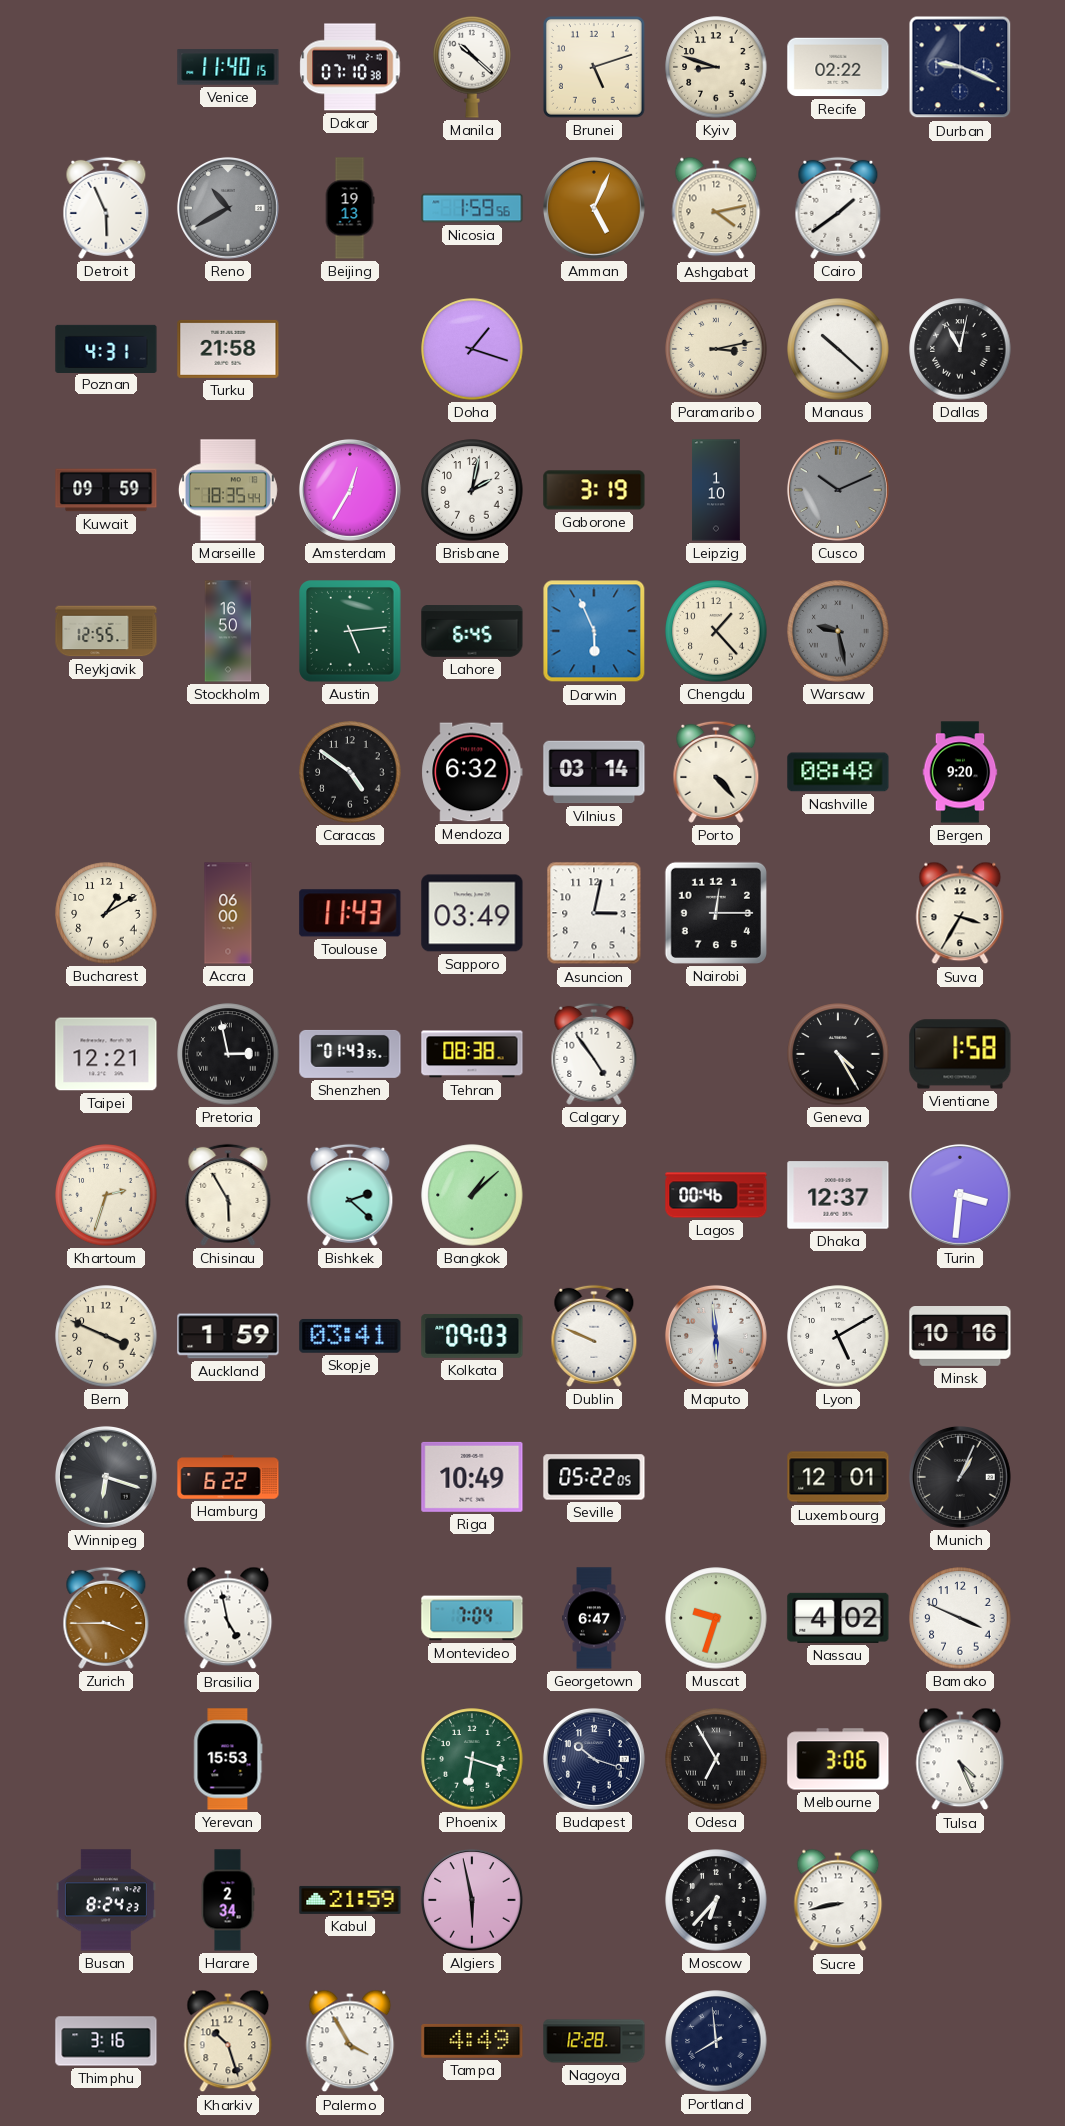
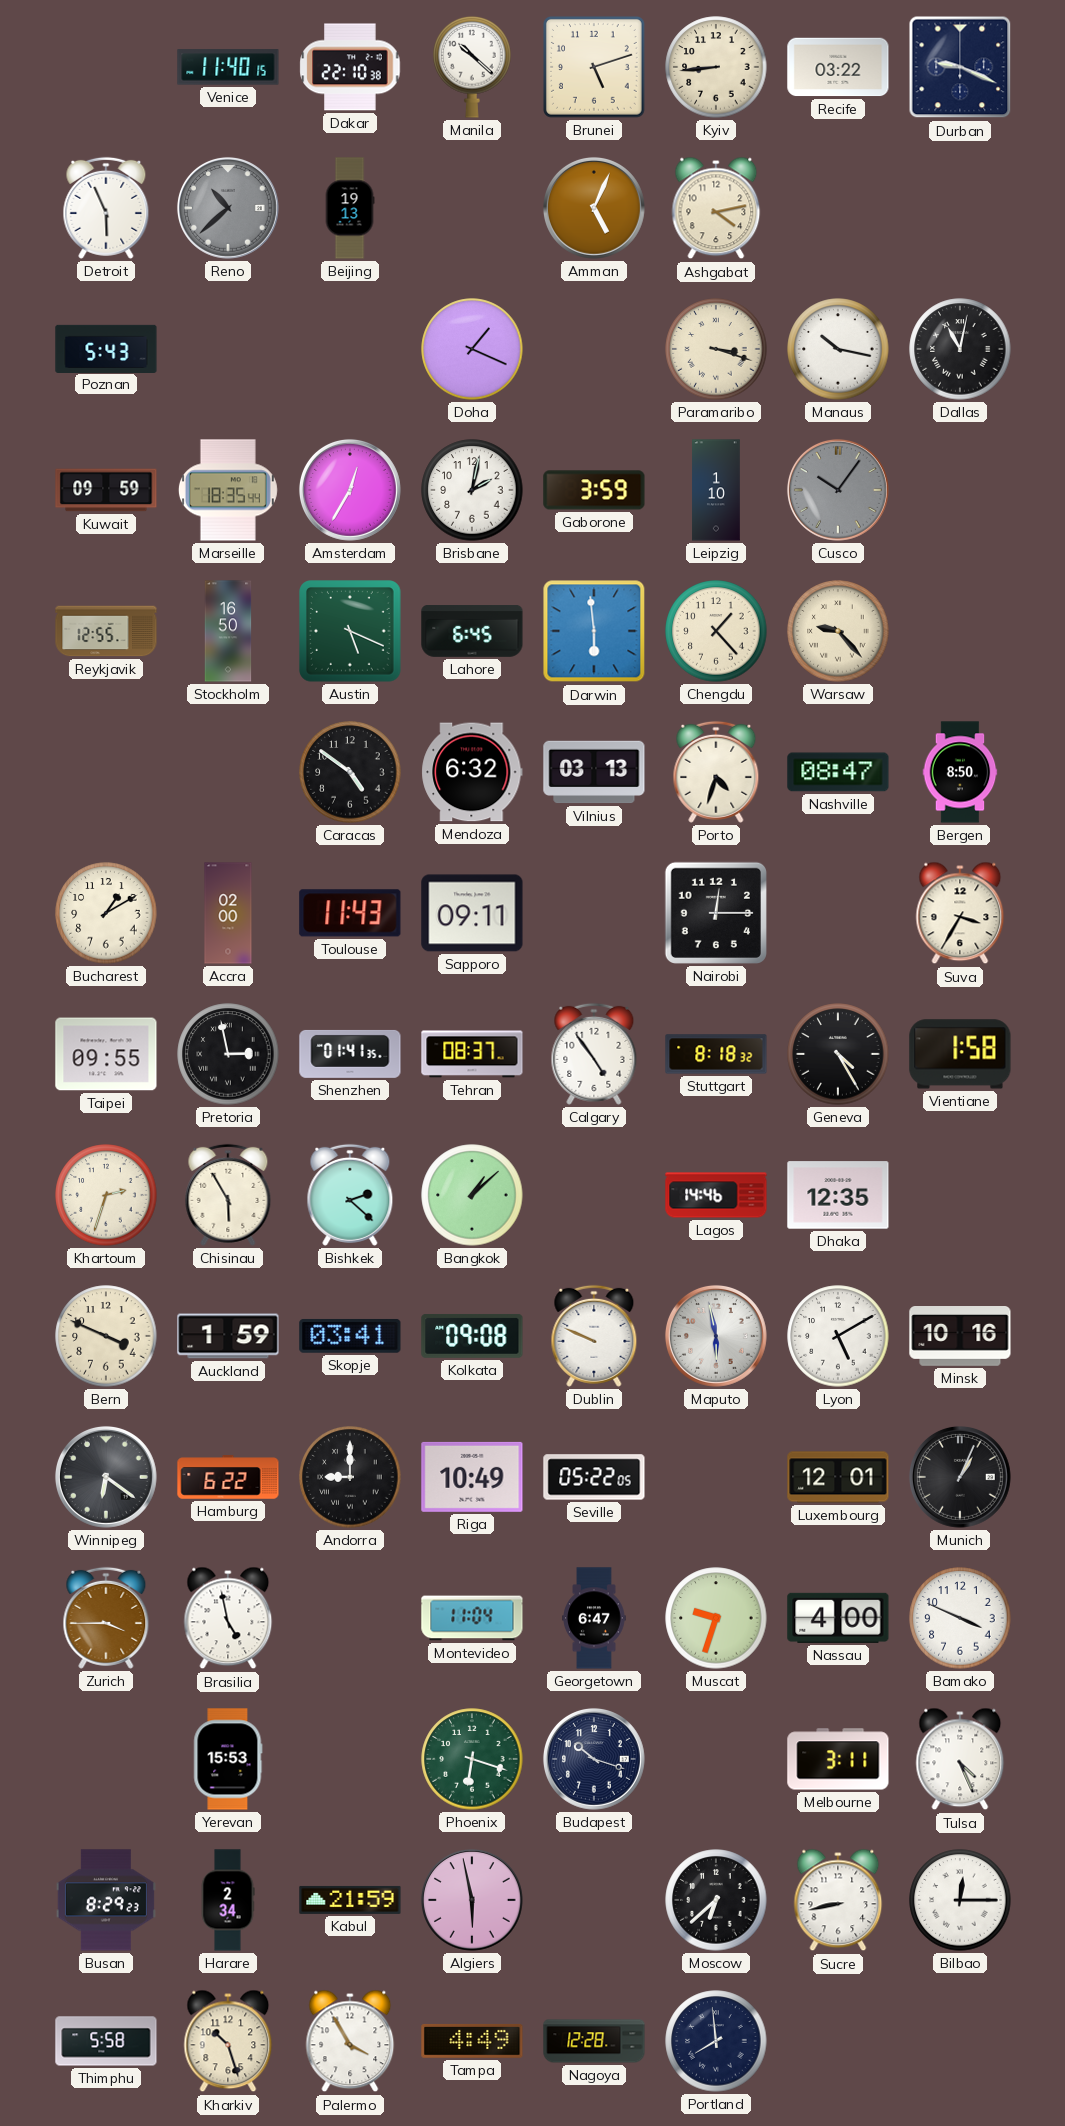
Dakar: 07:10 -> 22:10
Kyiv: 8:48 -> 8:44
Recife: 02:22 -> 03:22
Reno: 10:40 -> 10:38
Nicosia: 1:59 -> none
Cairo: 1:39 -> none
Poznan: 4:31 -> 5:43
Turku: 21:58 -> none
Doha: 1:18 -> 1:19
Paramaribo: 3:13 -> 3:18
Manaus: 10:22 -> 10:17
Gaborone: 3:19 -> 3:59
Cusco: 10:11 -> 10:06
Austin: 5:14 -> 5:19
Darwin: 5:56 -> 5:59
Warsaw: 9:28 -> 9:23
Warsaw dial: grey -> cream
Vilnius: 03:14 -> 03:13
Porto: 4:23 -> 4:33
Nashville: 08:48 -> 08:47
Bergen: 9:20 -> 8:50
Accra: 06:00 -> 02:00
Sapporo: 03:49 -> 09:11
Asuncion: 3:02 -> none
Taipei: 12:21 -> 09:55
Shenzhen: 01:43 -> 01:41
Tehran: 08:38 -> 08:37
Stuttgart: none -> 8:18
Lagos: 00:46 -> 14:46
Dhaka: 12:37 -> 12:35
Turin: 3:31 -> none
Kolkata: 09:03 -> 09:08
Maputo: 5:59 -> 5:58
Winnipeg: 6:18 -> 6:21
Andorra: none -> 9:00
Montevideo: 7:04 -> 11:04
Nassau: 4:02 -> 4:00
Odesa: 6:55 -> none
Melbourne: 3:06 -> 3:11
Busan: 8:24 -> 8:29
Moscow: 6:37 -> 6:38
Bilbao: none -> 12:15
Thimphu: 3:16 -> 5:58
